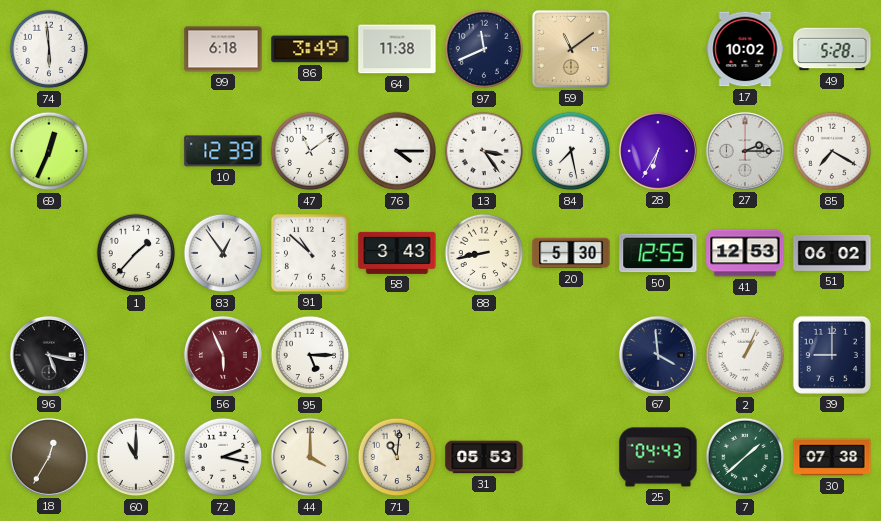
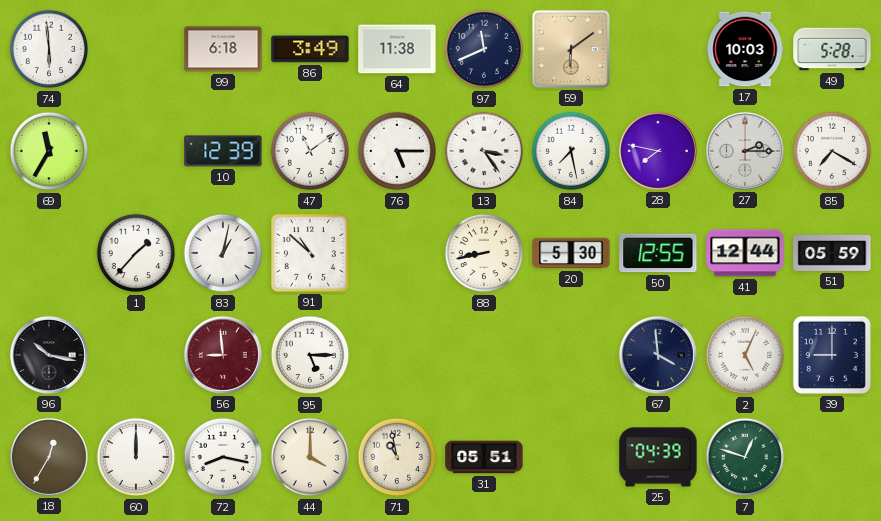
59: 11:09 -> 6:09
17: 10:02 -> 10:03
69: 12:34 -> 11:35
76: 4:15 -> 5:15
28: 6:35 -> 7:47
83: 12:54 -> 1:02
58: 3:43 -> none
41: 12:53 -> 12:44
51: 06:02 -> 05:59
96: 5:17 -> 10:17
56: 5:56 -> 8:59
2: 1:04 -> 5:04
60: 11:00 -> 12:00
72: 2:17 -> 8:17
71: 11:01 -> 10:58
31: 05:53 -> 05:51
25: 04:43 -> 04:39
7: 1:38 -> 12:48
30: 07:38 -> none
